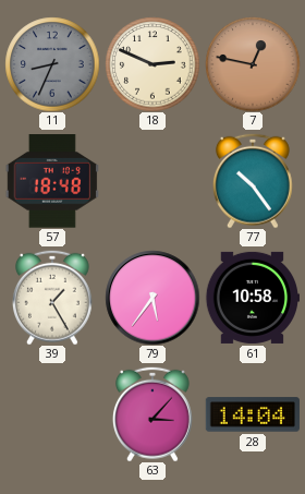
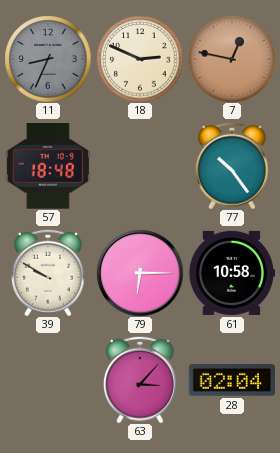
39: 1:25 -> 9:50
79: 5:36 -> 6:15
28: 14:04 -> 02:04
